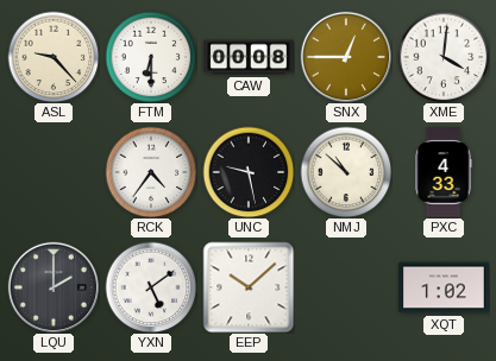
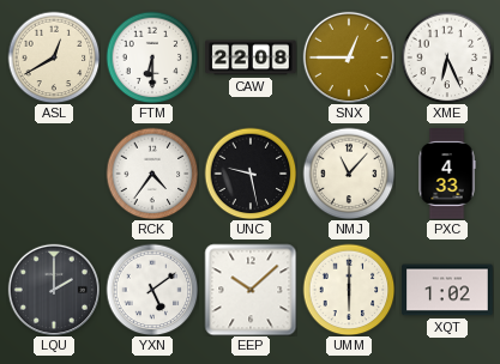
ASL: 9:23 -> 12:40
CAW: 00:08 -> 22:08
XME: 4:01 -> 6:26
NMJ: 10:52 -> 11:07
UMM: none -> 6:00
